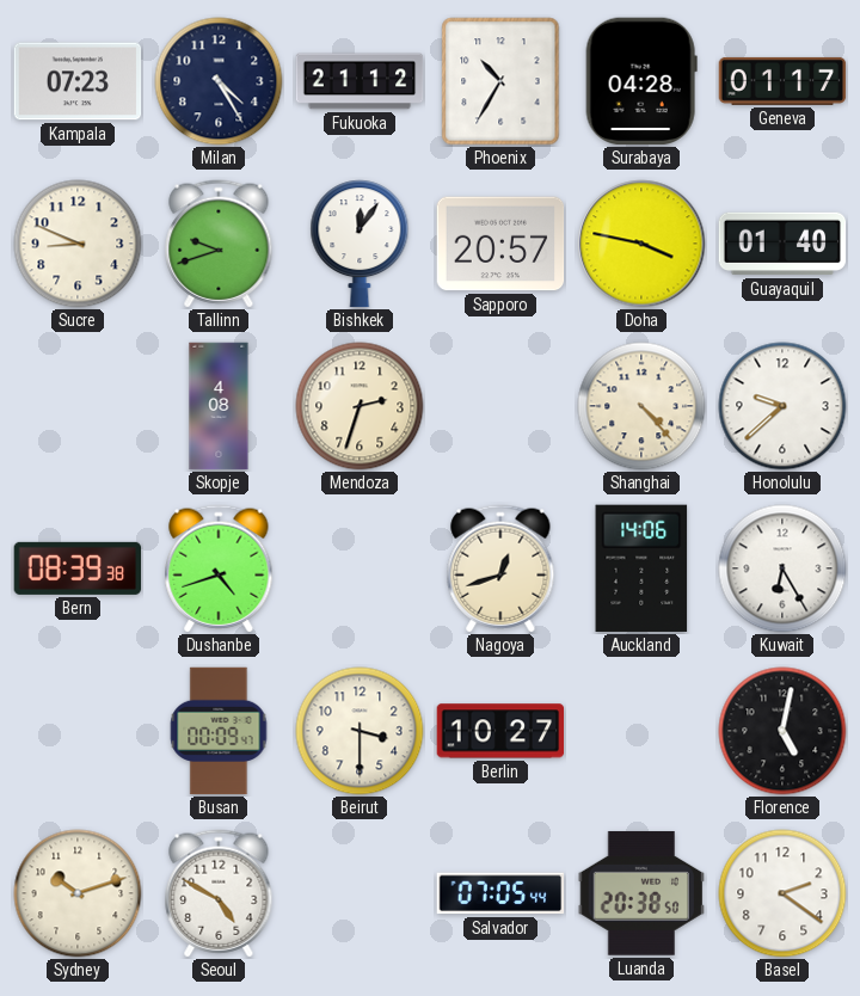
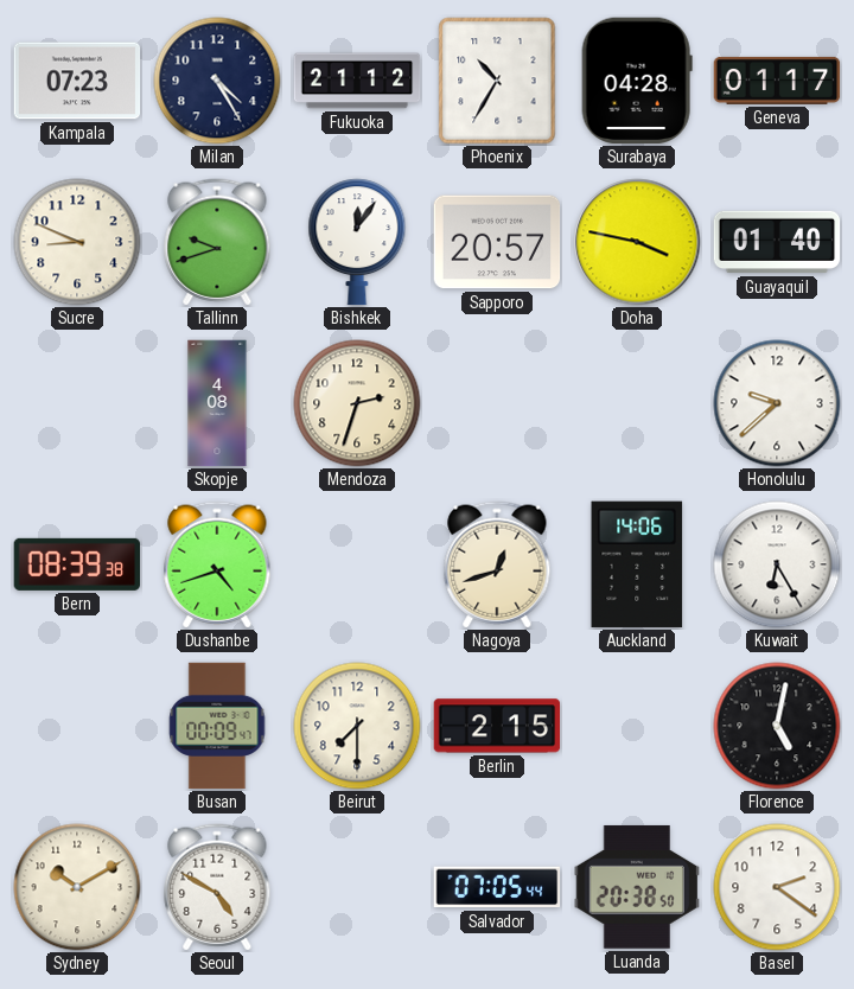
Shanghai: 4:23 -> none
Beirut: 3:30 -> 7:30
Berlin: 10:27 -> 2:15
Sydney: 10:12 -> 10:10
